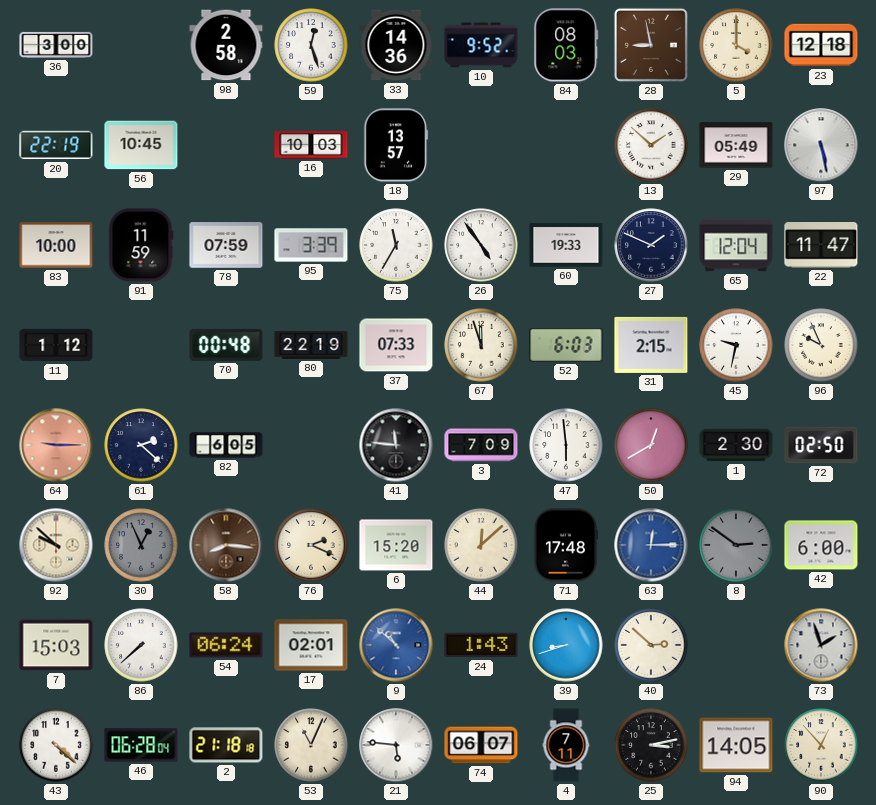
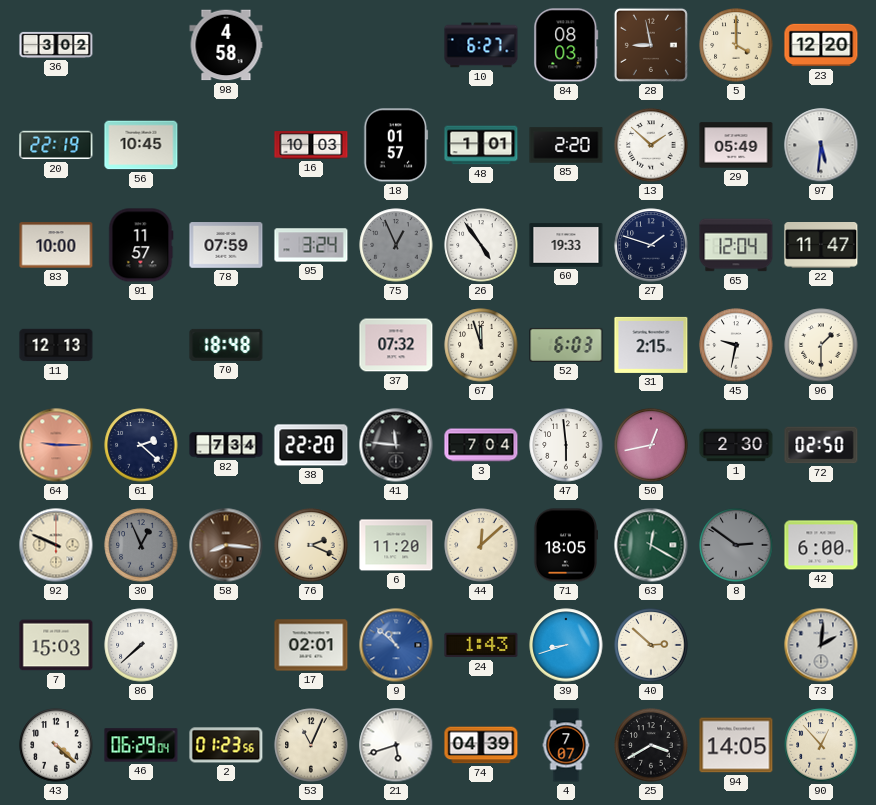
36: 3:00 -> 3:02
98: 2:58 -> 4:58
59: 12:27 -> none
33: 14:36 -> none
10: 9:52 -> 6:27
23: 12:18 -> 12:20
18: 13:57 -> 01:57
48: none -> 1:01
85: none -> 2:20
97: 5:28 -> 5:31
91: 11:59 -> 11:57
95: 3:39 -> 3:24
75: 11:35 -> 12:56
75 dial: white -> grey
27: 1:49 -> 1:48
11: 1:12 -> 12:13
70: 00:48 -> 18:48
80: 22:19 -> none
37: 07:33 -> 07:32
96: 9:56 -> 1:30
82: 6:05 -> 7:34
38: none -> 22:20
3: 7:09 -> 7:04
50: 12:40 -> 12:43
92: 9:52 -> 9:49
6: 15:20 -> 11:20
71: 17:48 -> 18:05
63: 12:15 -> 12:20
63 dial: blue -> green
54: 06:24 -> none
73: 1:57 -> 2:01
46: 06:28 -> 06:29
2: 21:18 -> 01:23
21: 5:46 -> 5:42
74: 06:07 -> 04:39
4: 7:11 -> 7:07
25: 3:13 -> 3:40
